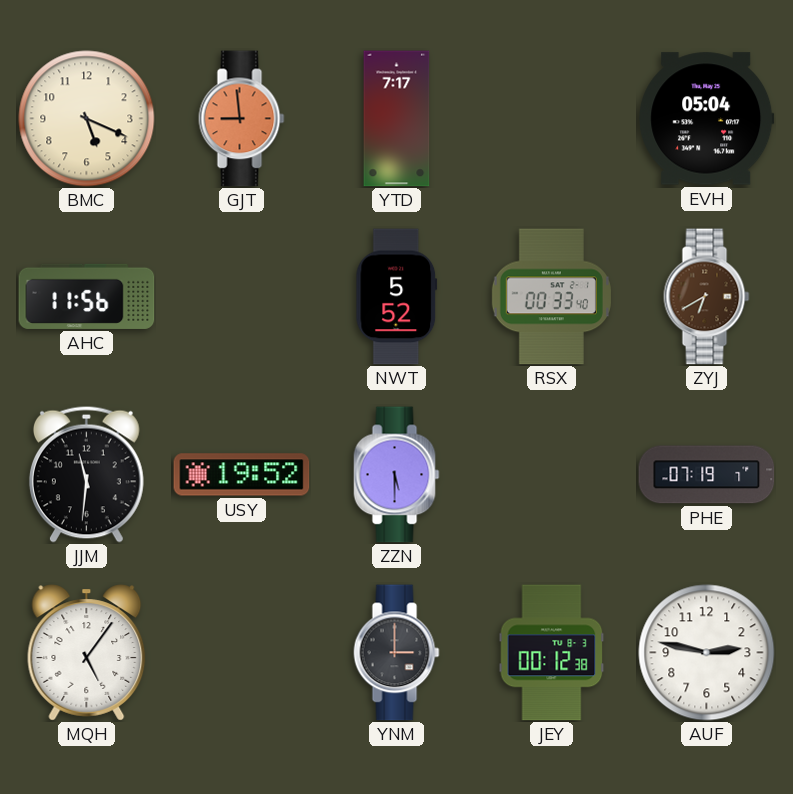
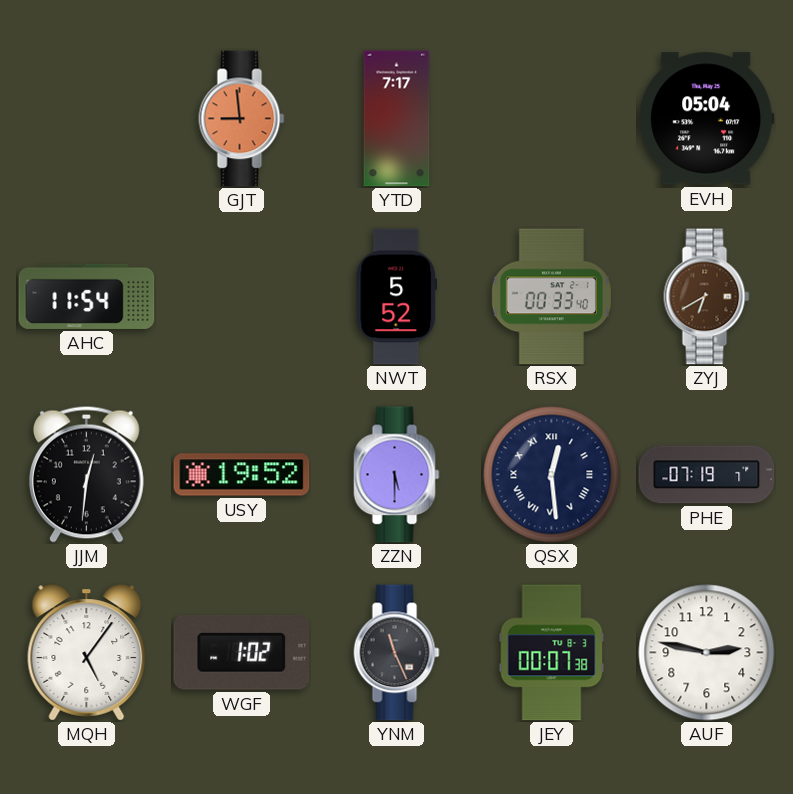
BMC: 5:19 -> none
AHC: 11:56 -> 11:54
JJM: 11:31 -> 12:31
QSX: none -> 12:29
WGF: none -> 1:02
YNM: 3:00 -> 11:26
JEY: 00:12 -> 00:07
